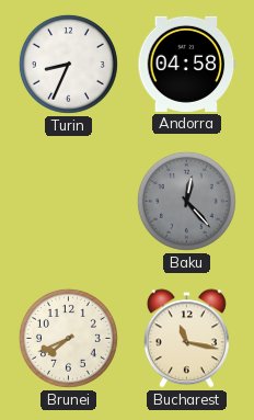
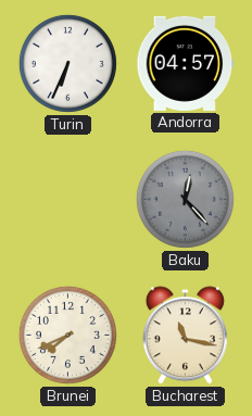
Turin: 8:34 -> 6:34
Andorra: 04:58 -> 04:57
